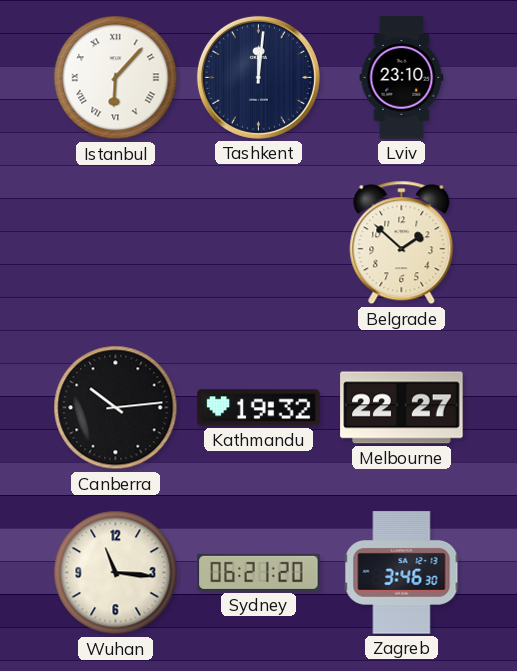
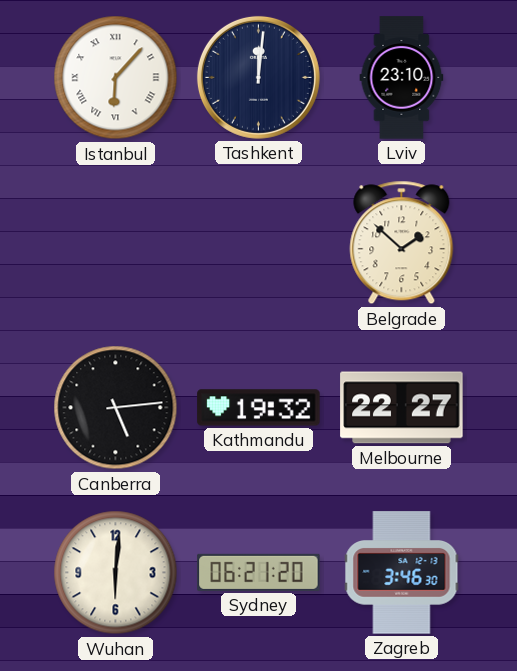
Canberra: 10:14 -> 5:14
Wuhan: 11:16 -> 6:01
